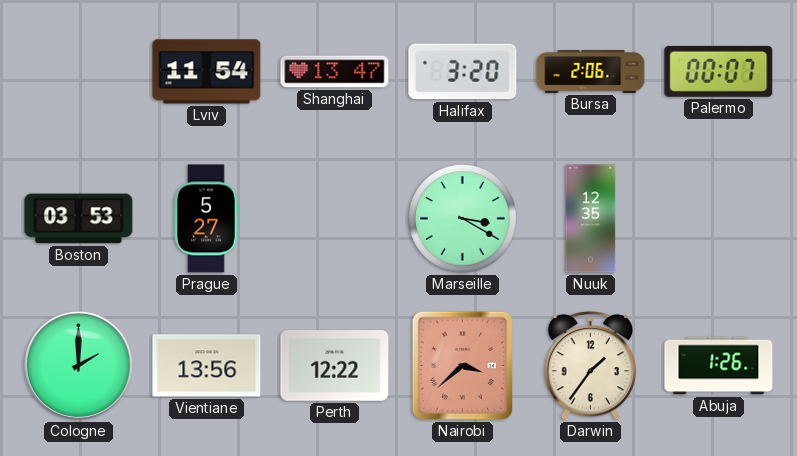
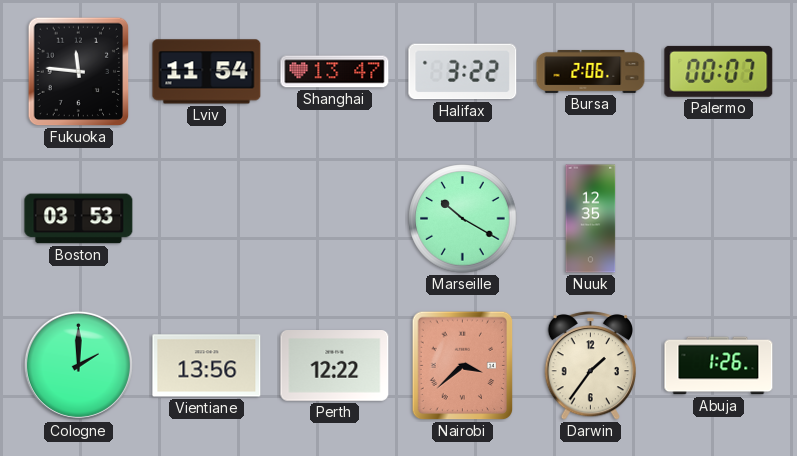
Fukuoka: none -> 11:46
Halifax: 3:20 -> 3:22
Prague: 5:27 -> none
Marseille: 3:20 -> 10:20
